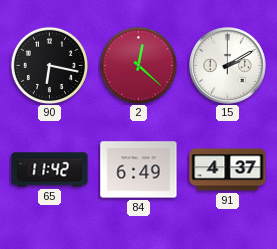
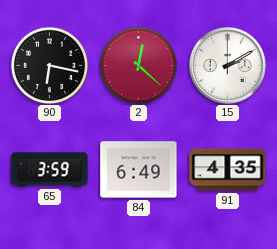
65: 11:42 -> 3:59
91: 4:37 -> 4:35
